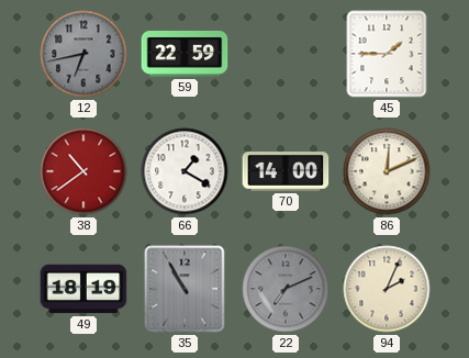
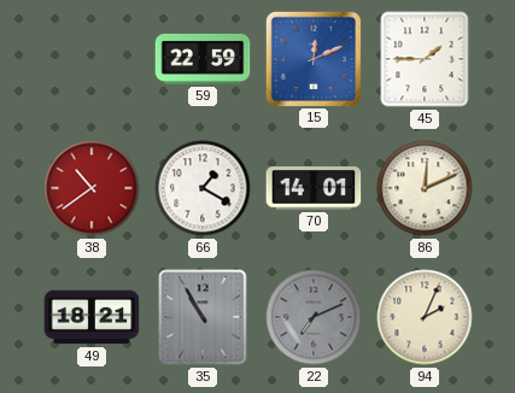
12: 6:43 -> none
15: none -> 12:11
70: 14:00 -> 14:01
49: 18:19 -> 18:21
